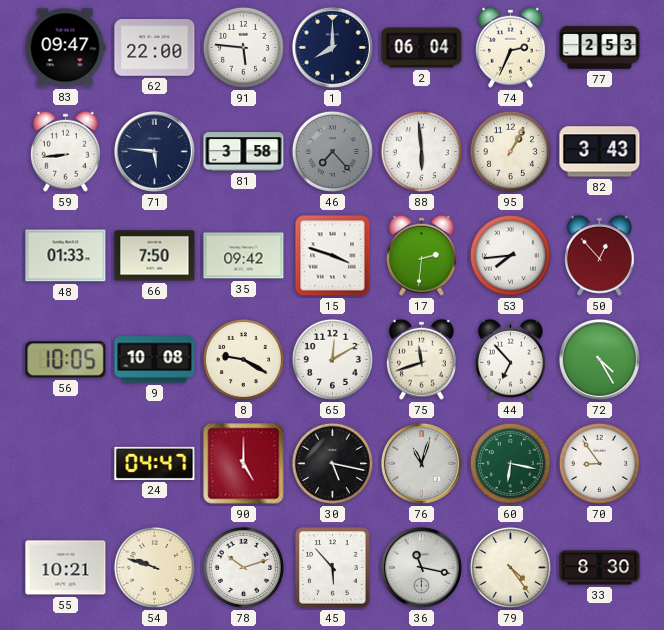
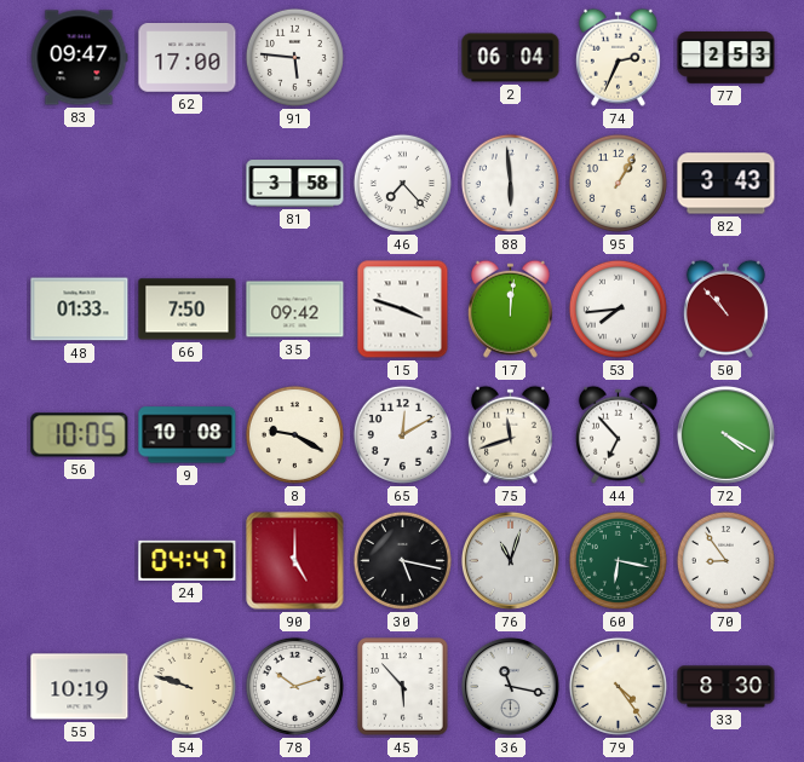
62: 22:00 -> 17:00
1: 8:00 -> none
59: 8:44 -> none
71: 5:46 -> none
46 dial: grey -> white
17: 2:31 -> 12:01
50: 12:53 -> 10:53
72: 4:25 -> 4:20
55: 10:21 -> 10:19
